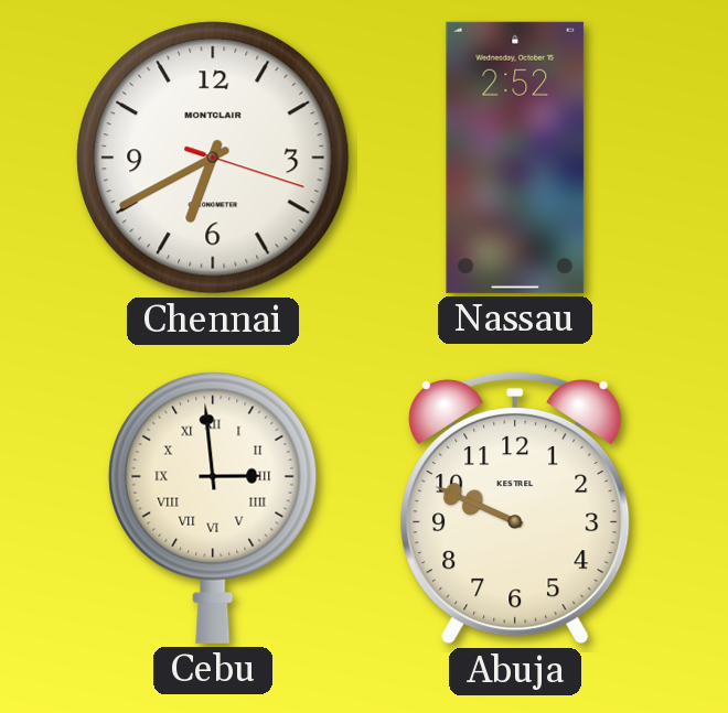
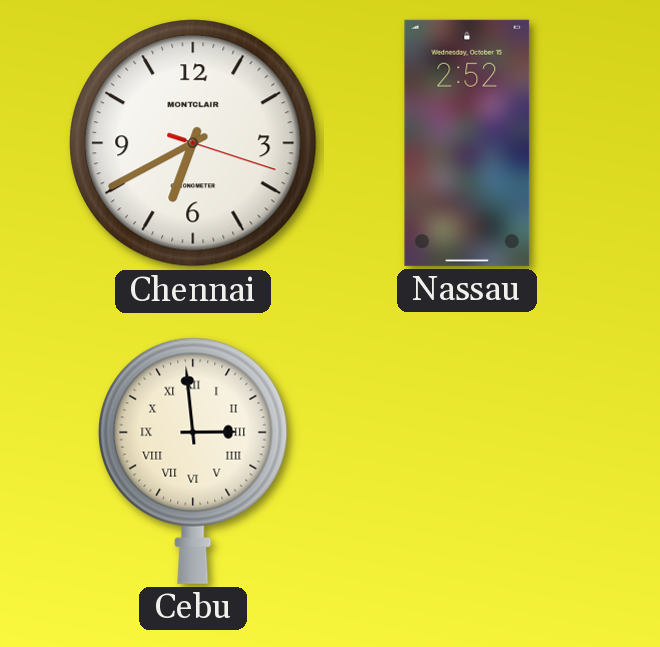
Abuja: 9:49 -> none
